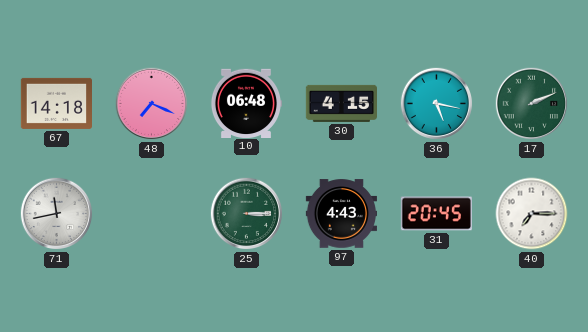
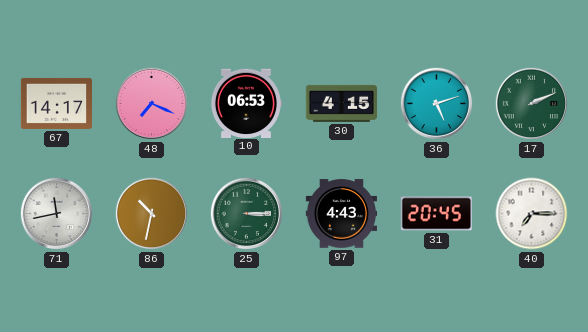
67: 14:18 -> 14:17
10: 06:48 -> 06:53
36: 5:17 -> 5:12
86: none -> 10:32
